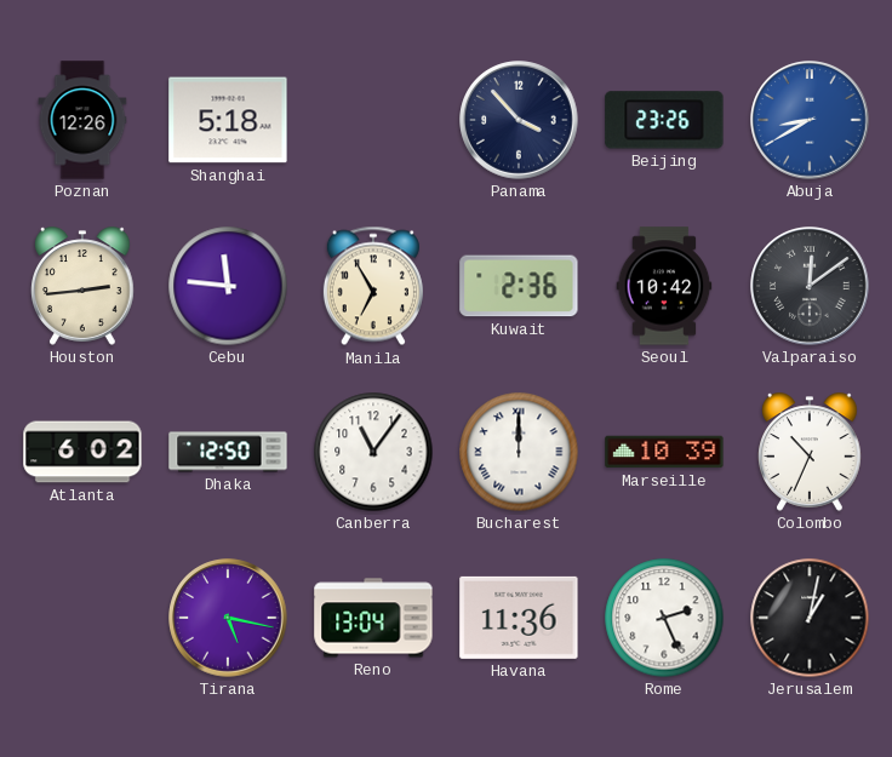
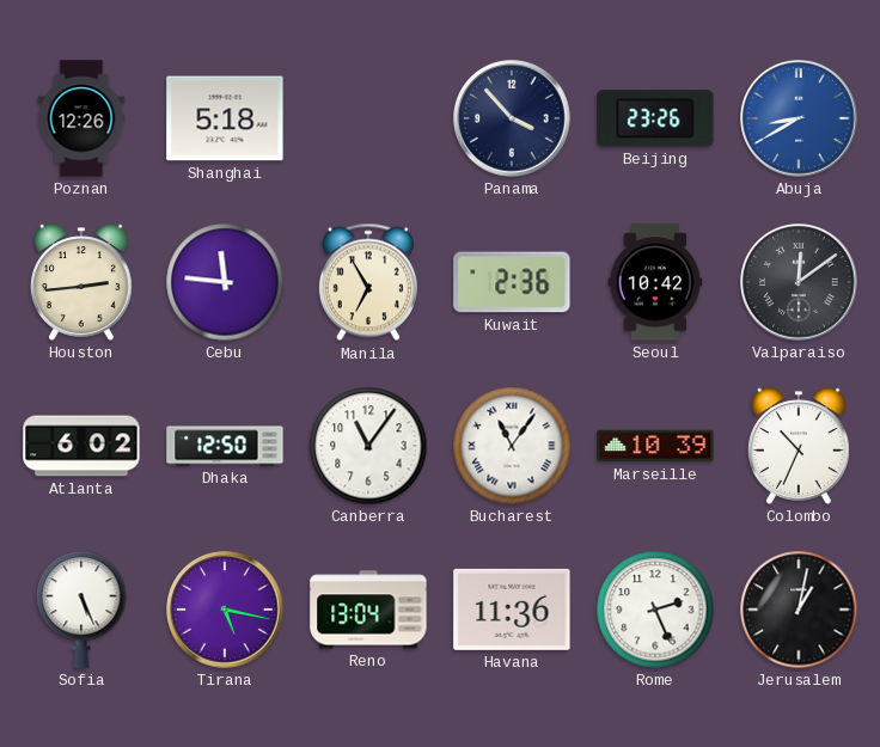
Bucharest: 12:00 -> 11:06
Sofia: none -> 5:26
